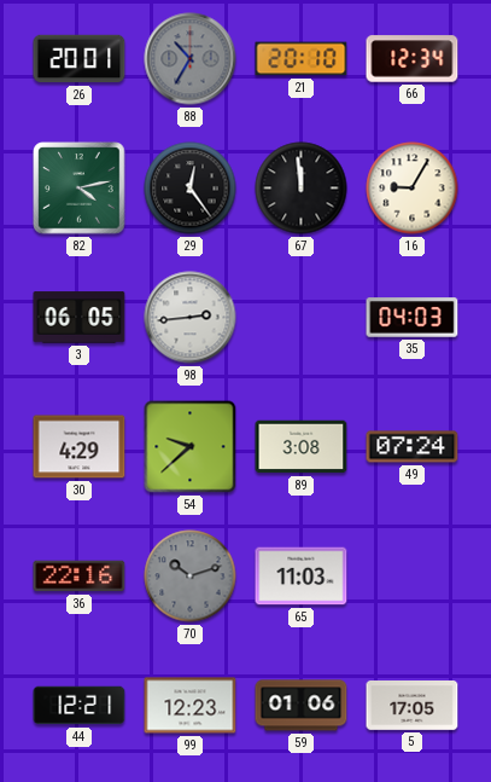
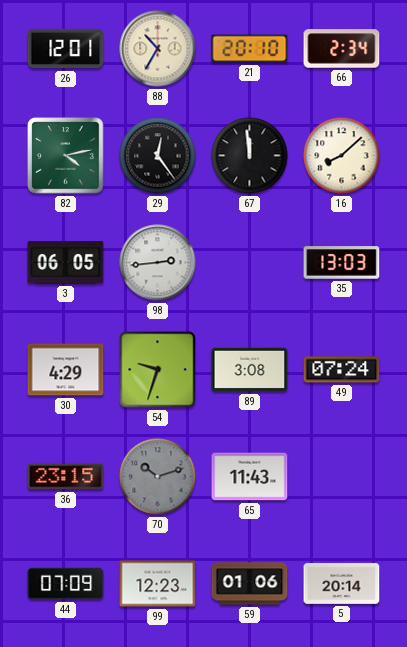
26: 20:01 -> 12:01
88 dial: grey -> cream
66: 12:34 -> 2:34
16: 9:05 -> 8:08
35: 04:03 -> 13:03
54: 9:38 -> 9:33
36: 22:16 -> 23:15
65: 11:03 -> 11:43
44: 12:21 -> 07:09
5: 17:05 -> 20:14
